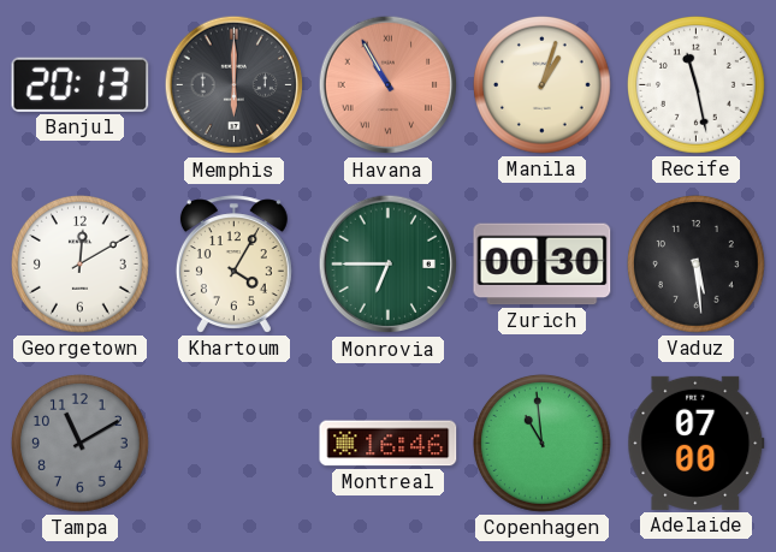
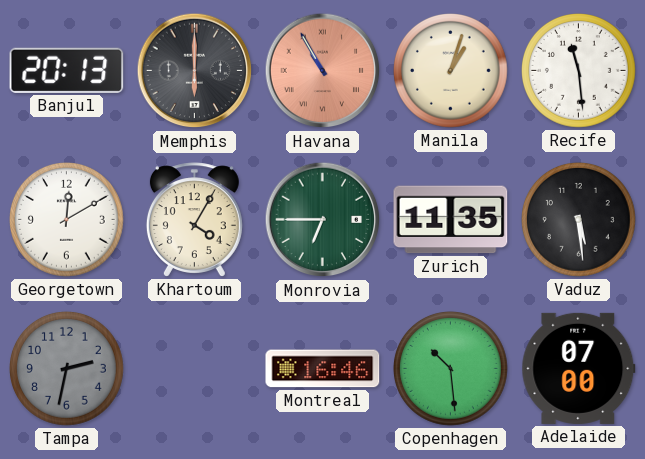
Recife: 11:28 -> 11:29
Zurich: 00:30 -> 11:35
Tampa: 11:10 -> 2:32
Copenhagen: 10:59 -> 10:29
